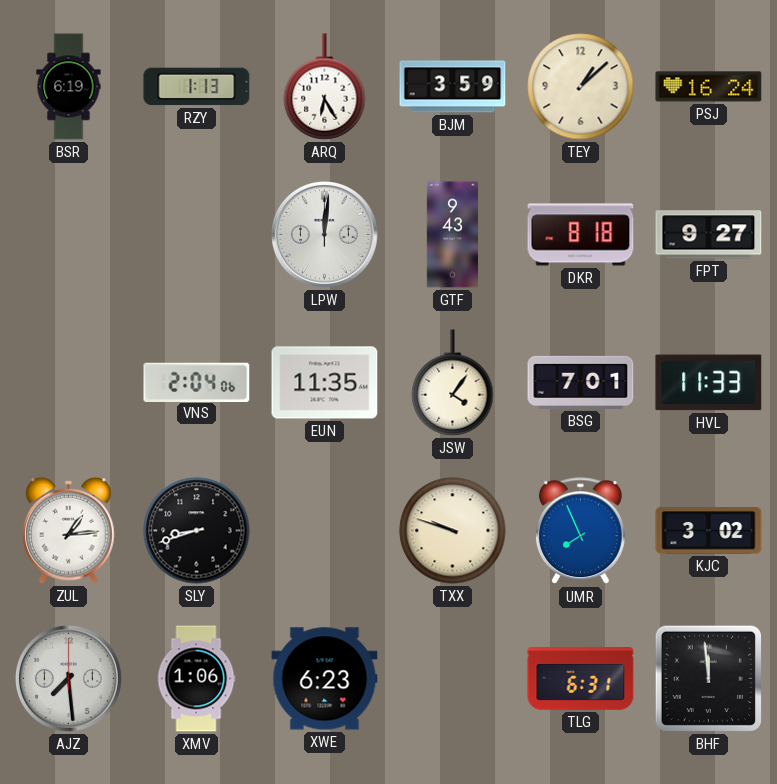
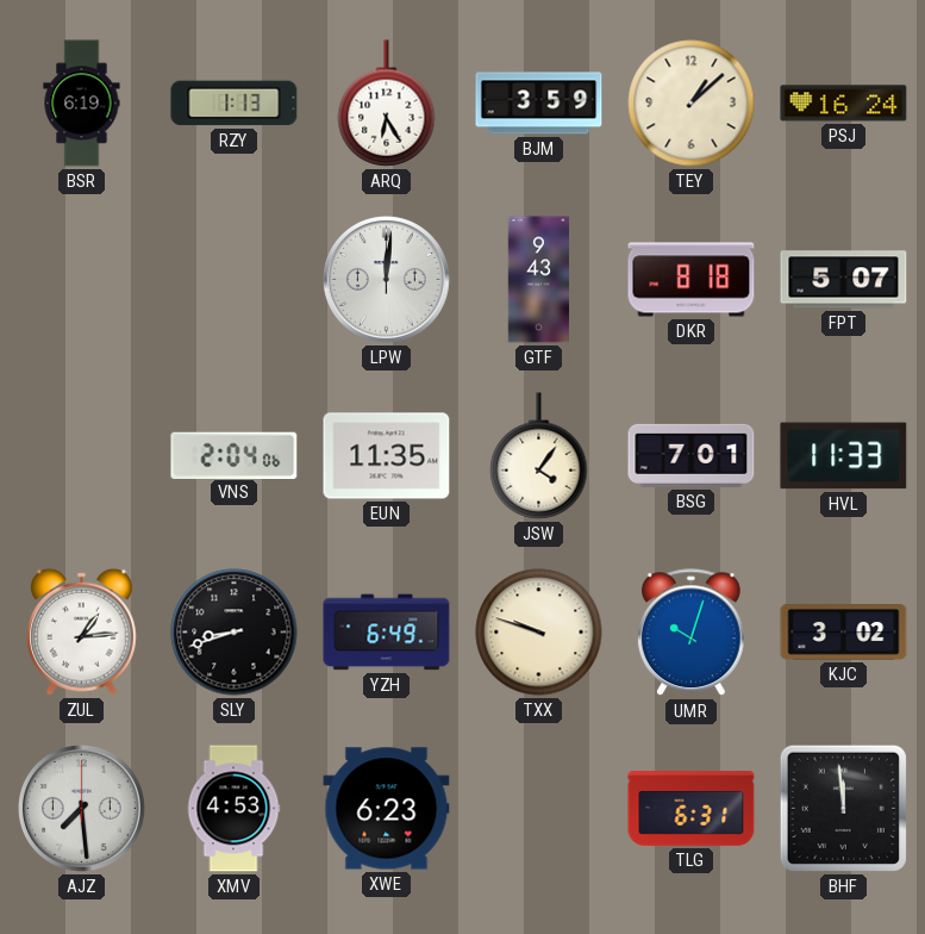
FPT: 9:27 -> 5:07
YZH: none -> 6:49
UMR: 7:56 -> 10:03
XMV: 1:06 -> 4:53
